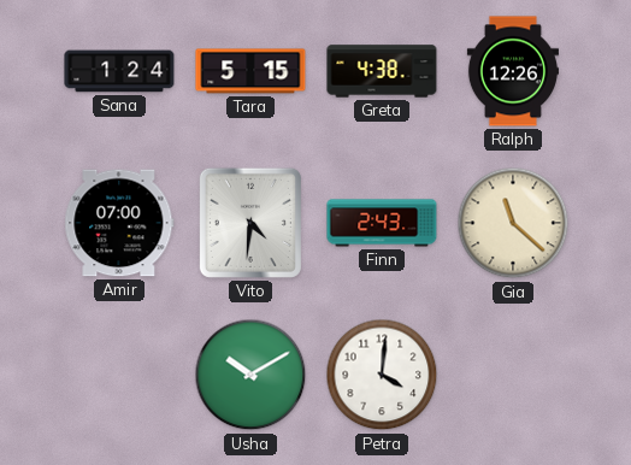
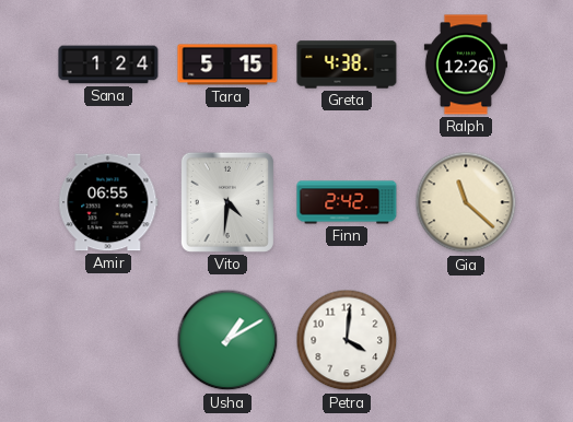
Amir: 07:00 -> 06:55
Finn: 2:43 -> 2:42
Usha: 10:10 -> 1:10
